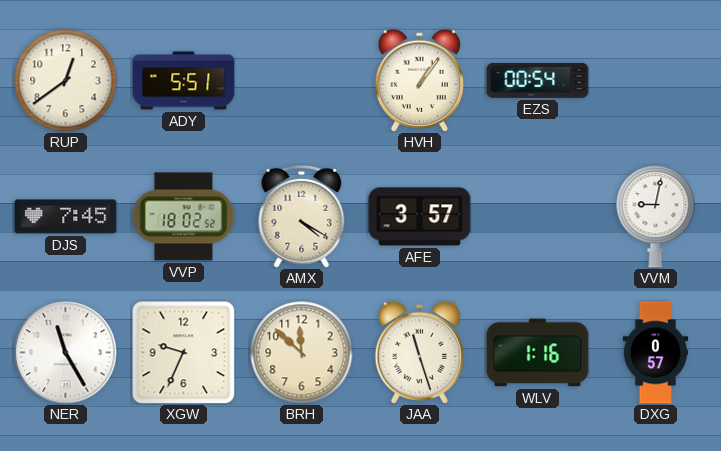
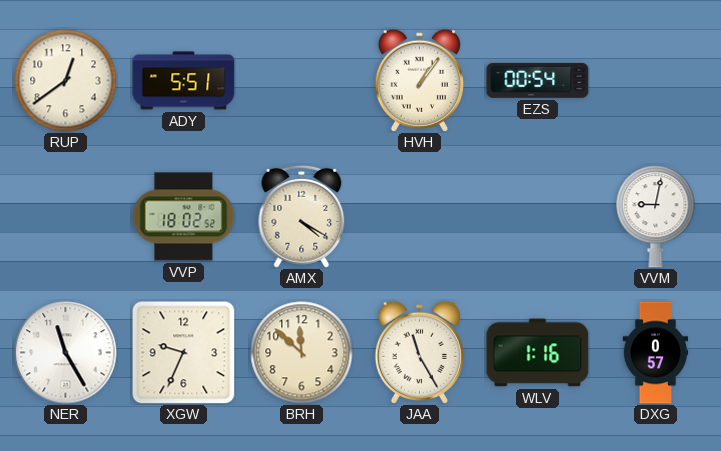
DJS: 7:45 -> none
AFE: 3:57 -> none
JAA: 11:27 -> 11:25
